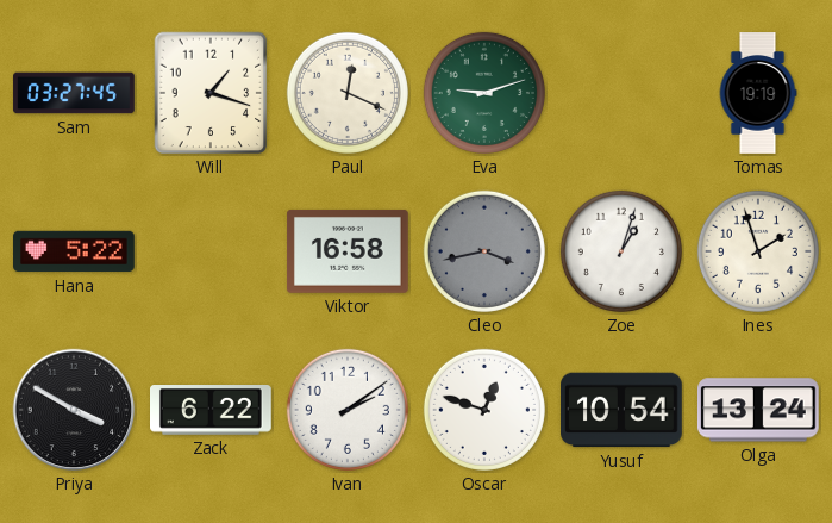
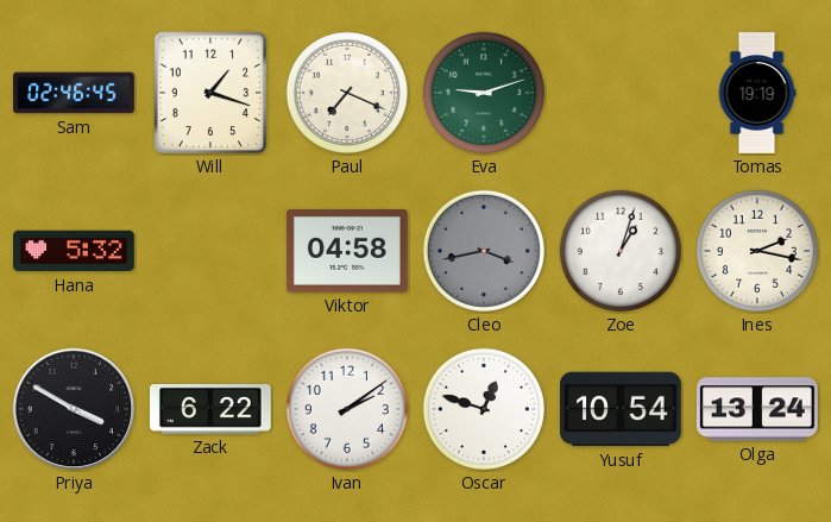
Sam: 03:27 -> 02:46
Paul: 12:19 -> 7:19
Hana: 5:22 -> 5:32
Viktor: 16:58 -> 04:58
Ines: 1:57 -> 2:17
